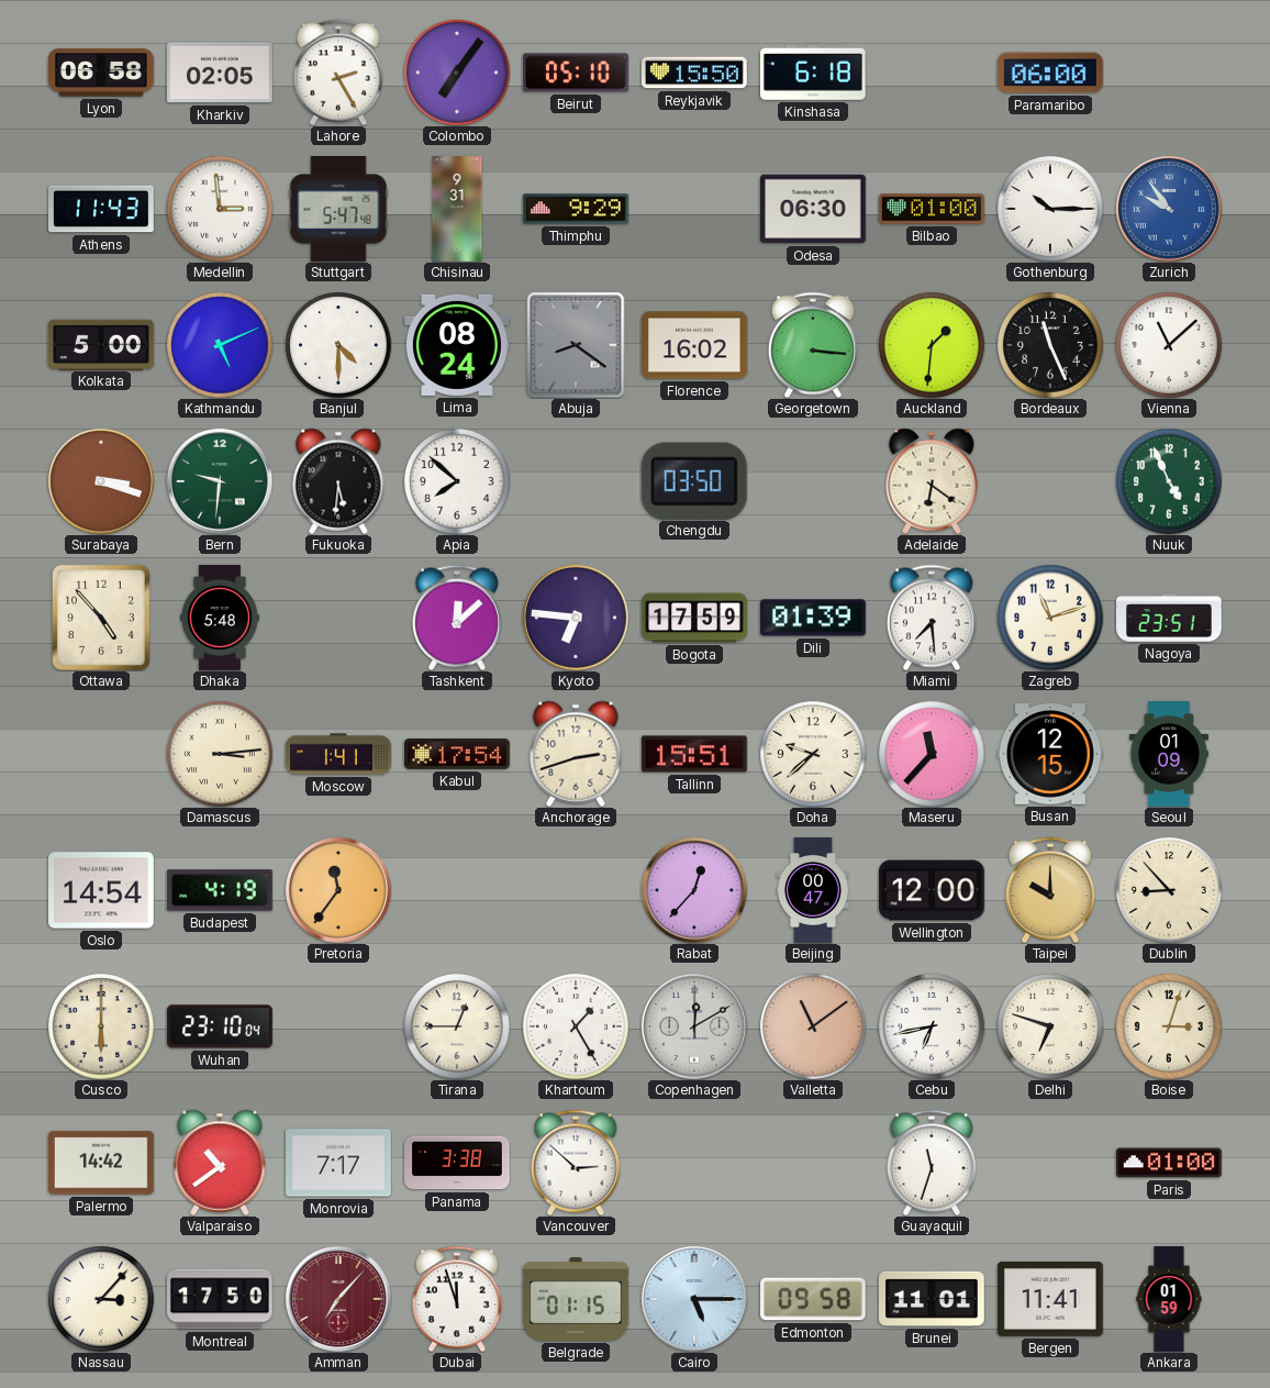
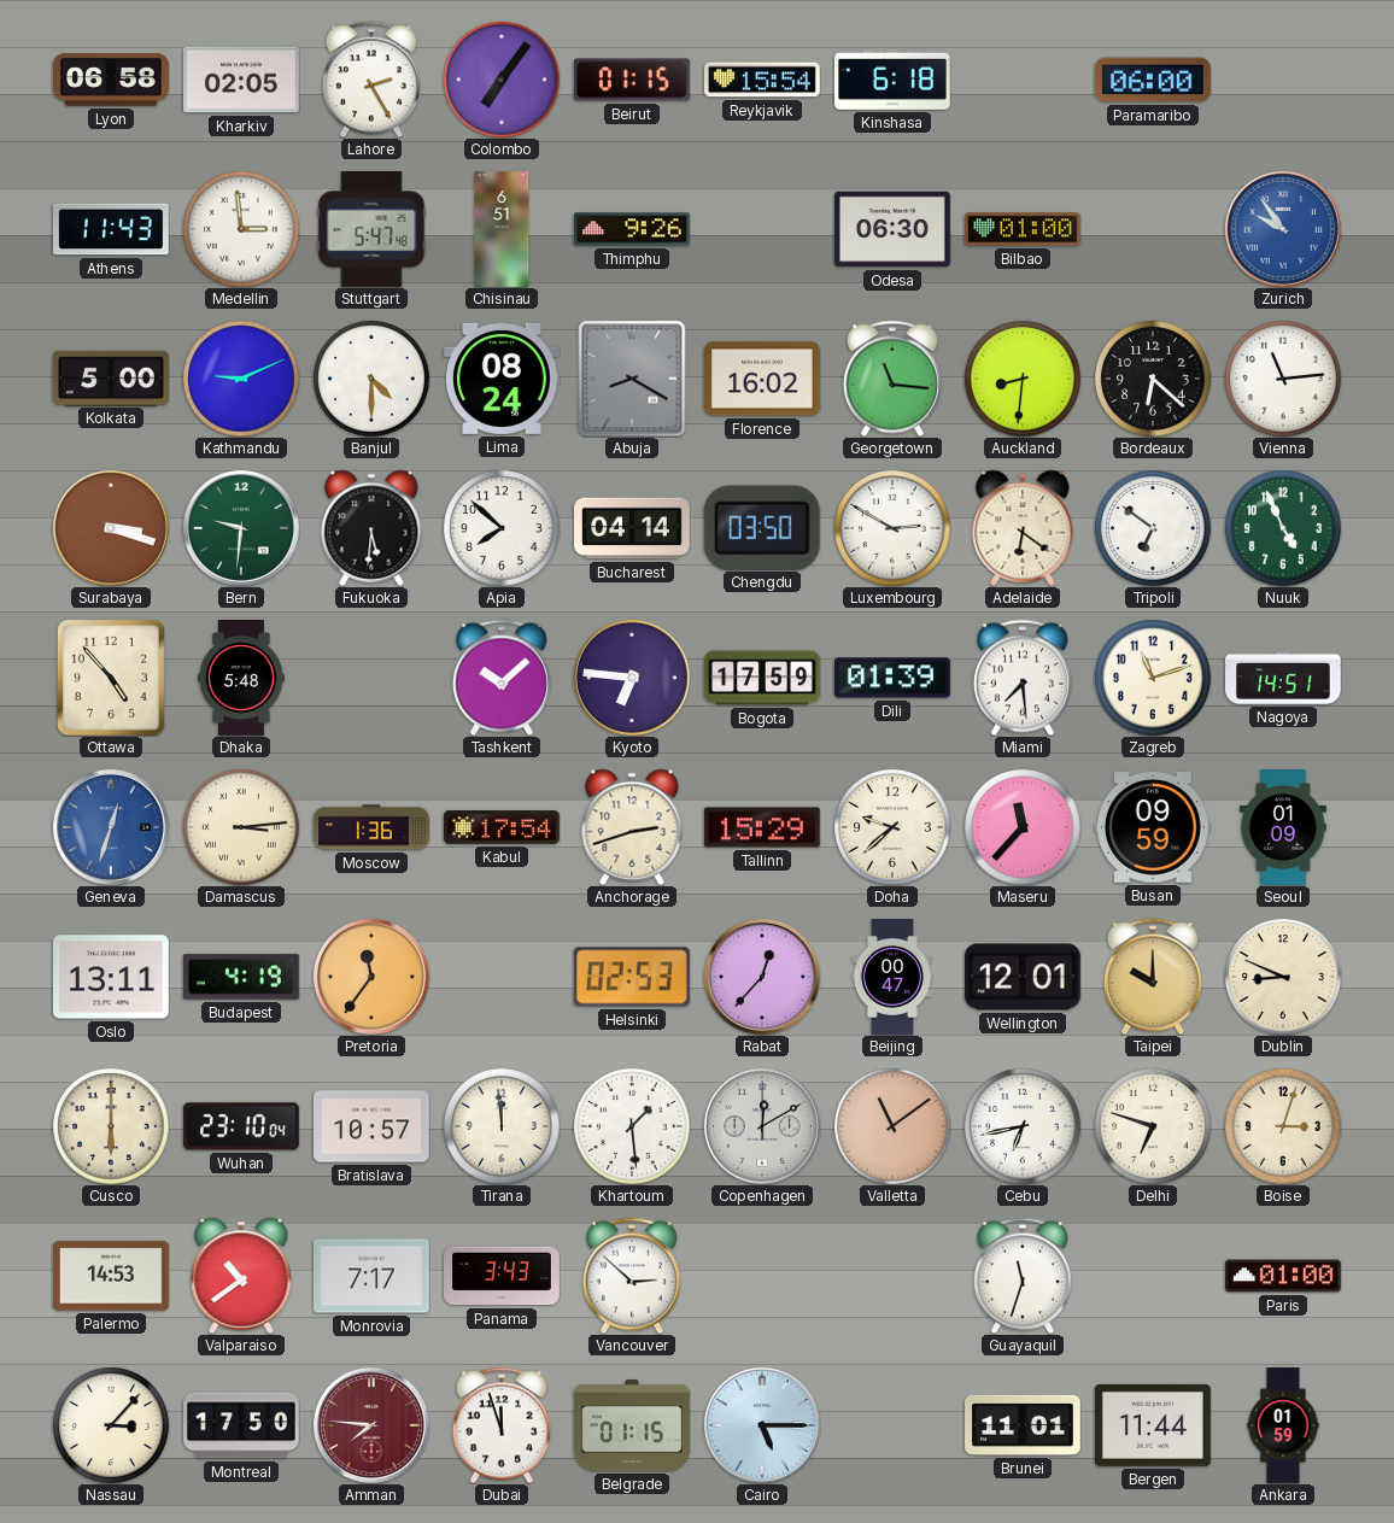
Beirut: 05:10 -> 01:15
Reykjavik: 15:50 -> 15:54
Chisinau: 9:31 -> 6:51
Thimphu: 9:29 -> 9:26
Gothenburg: 10:15 -> none
Kathmandu: 5:11 -> 9:11
Abuja: 8:21 -> 8:20
Georgetown: 3:16 -> 11:16
Auckland: 1:31 -> 8:31
Bordeaux: 11:26 -> 6:22
Vienna: 11:08 -> 11:14
Bucharest: none -> 04:14
Luxembourg: none -> 2:50
Tripoli: none -> 6:51
Tashkent: 12:08 -> 10:08
Nagoya: 23:51 -> 14:51
Geneva: none -> 12:33
Moscow: 1:41 -> 1:36
Tallinn: 15:51 -> 15:29
Busan: 12:15 -> 09:59
Oslo: 14:54 -> 13:11
Helsinki: none -> 02:53
Wellington: 12:00 -> 12:01
Dublin: 8:53 -> 8:49
Bratislava: none -> 10:57
Tirana: 12:45 -> 11:59
Khartoum: 1:25 -> 1:29
Palermo: 14:42 -> 14:53
Panama: 3:38 -> 3:43
Amman: 7:07 -> 7:46
Edmonton: 09:58 -> none
Bergen: 11:41 -> 11:44
